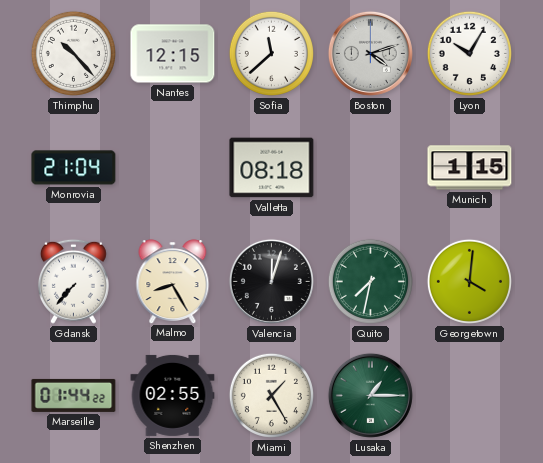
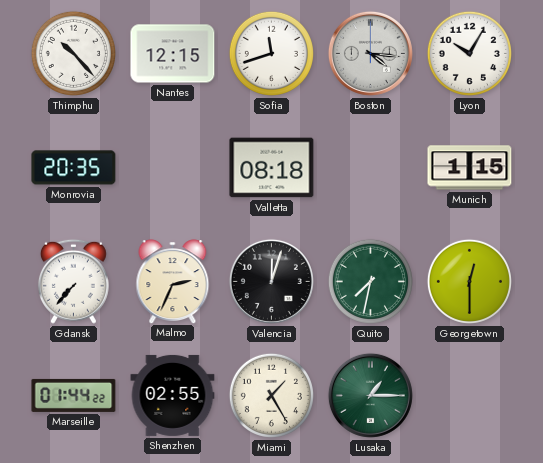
Sofia: 11:38 -> 11:42
Boston: 4:12 -> 4:16
Monrovia: 21:04 -> 20:35
Malmo: 8:25 -> 2:34
Georgetown: 4:01 -> 12:30
